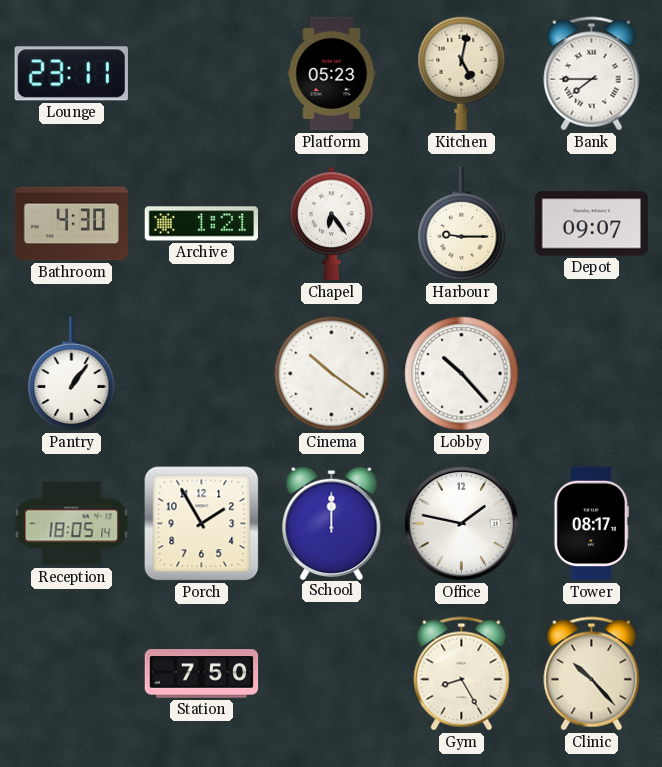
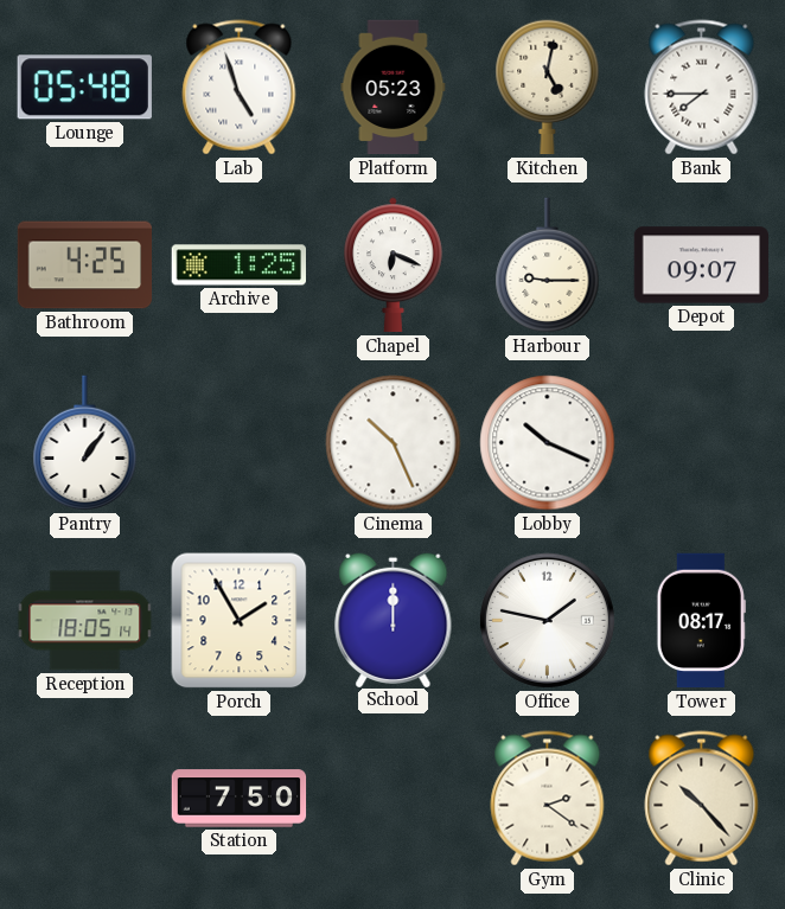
Lounge: 23:11 -> 05:48
Lab: none -> 4:57
Bathroom: 4:30 -> 4:25
Archive: 1:21 -> 1:25
Chapel: 6:24 -> 6:19
Cinema: 10:21 -> 10:26
Lobby: 10:23 -> 10:19
Gym: 8:25 -> 2:21
